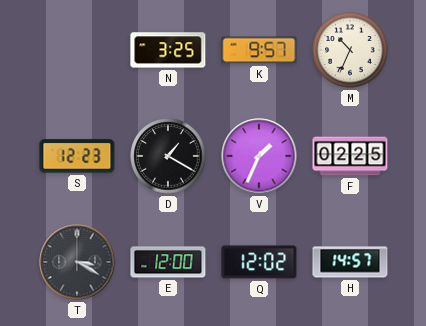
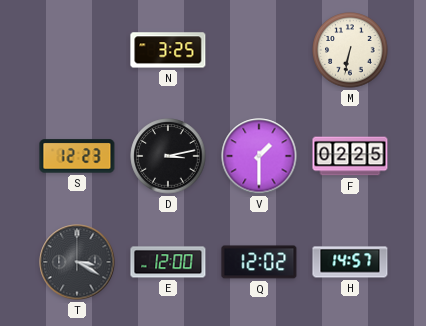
K: 9:57 -> none
M: 10:34 -> 6:32
D: 1:20 -> 3:13
V: 1:34 -> 1:30
